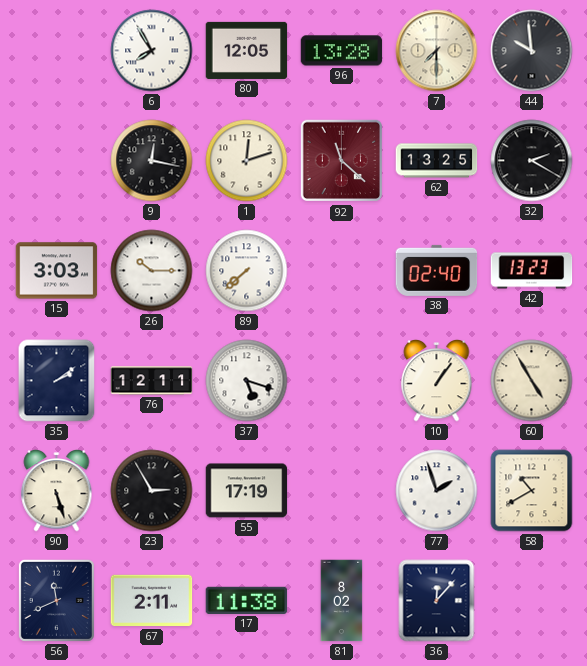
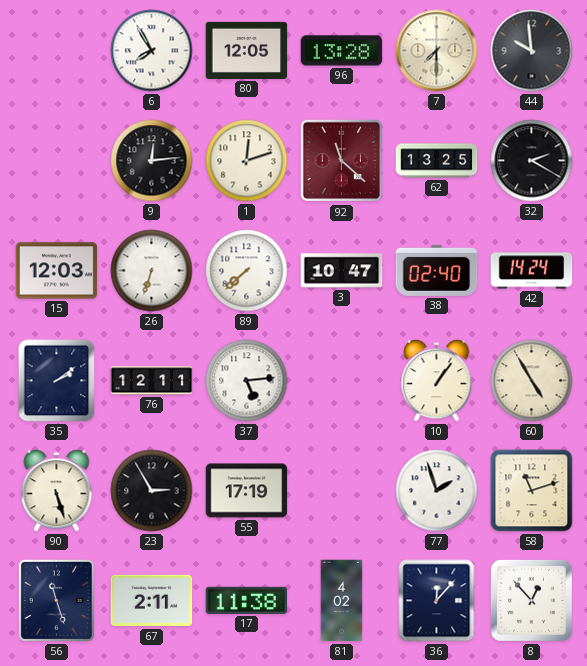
9: 12:17 -> 12:14
15: 3:03 -> 12:03
26: 10:15 -> 6:33
3: none -> 10:47
42: 13:23 -> 14:24
37: 5:18 -> 5:14
58: 10:40 -> 11:12
56: 11:41 -> 11:27
81: 8:02 -> 4:02
8: none -> 12:53
